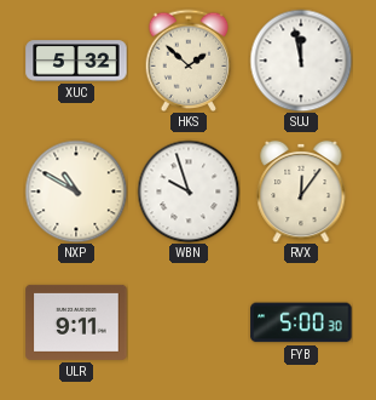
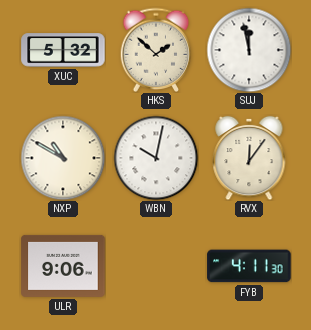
WBN: 9:57 -> 10:02
ULR: 9:11 -> 9:06
FYB: 5:00 -> 4:11
